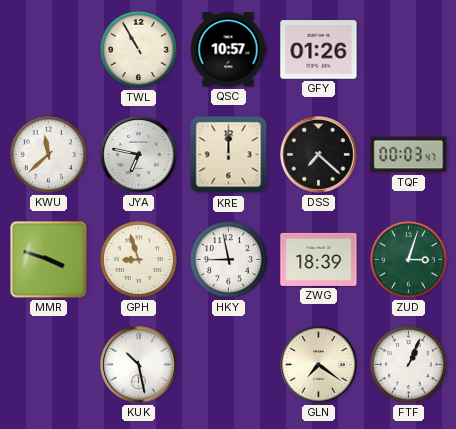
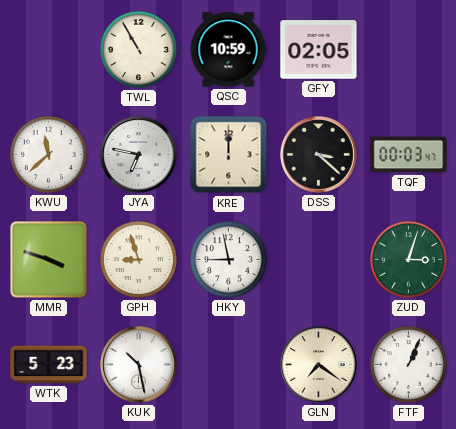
QSC: 10:57 -> 10:59
GFY: 01:26 -> 02:05
DSS: 7:22 -> 3:22
ZWG: 18:39 -> none
WTK: none -> 5:23
